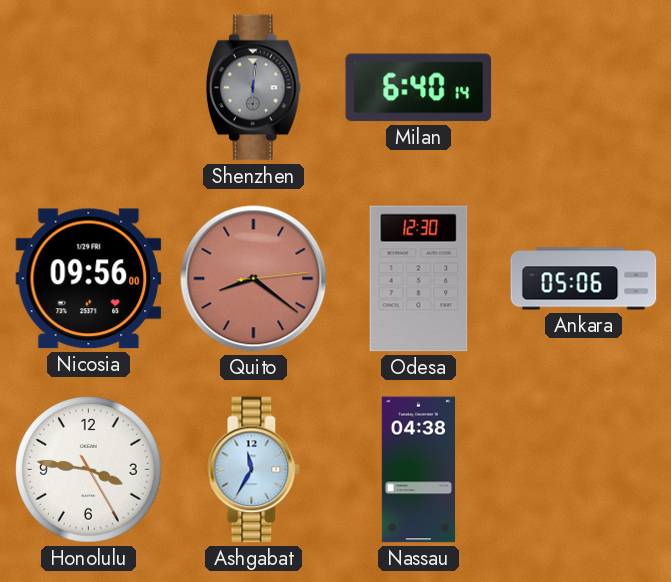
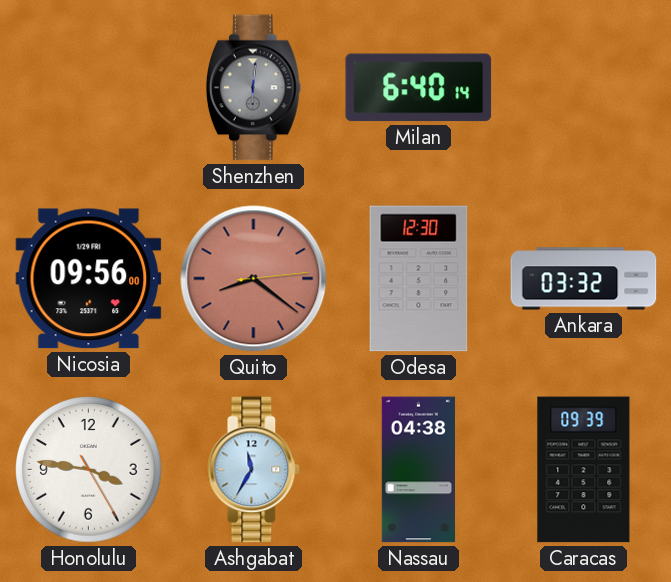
Ankara: 05:06 -> 03:32
Caracas: none -> 09:39
